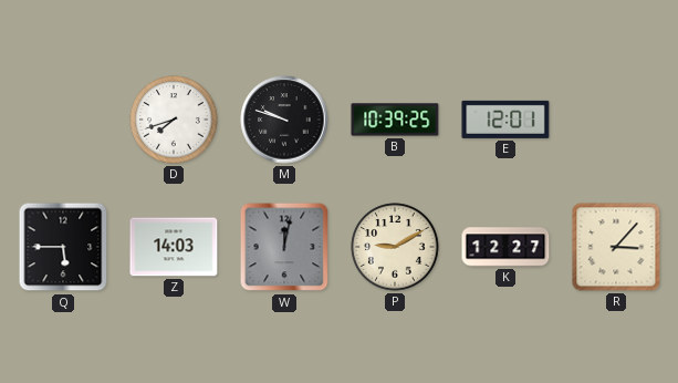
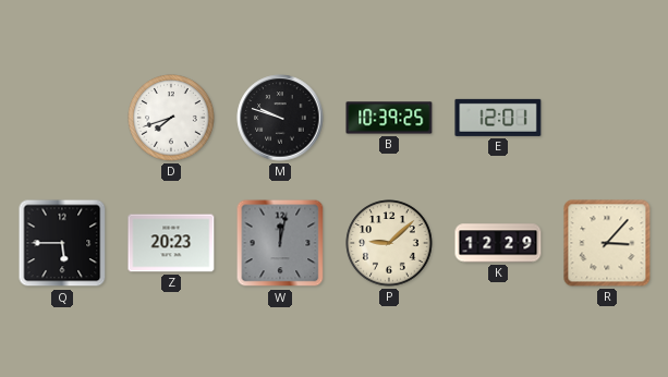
Z: 14:03 -> 20:23
P: 9:10 -> 9:08
K: 12:27 -> 12:29
